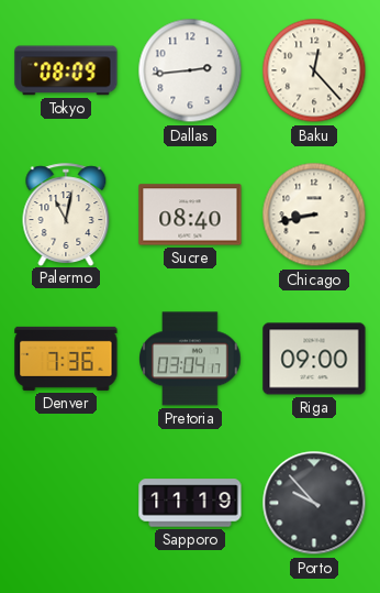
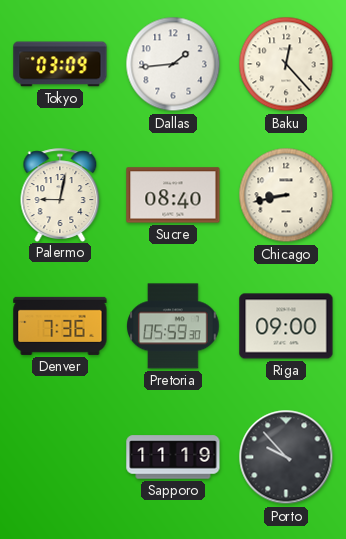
Tokyo: 08:09 -> 03:09
Dallas: 2:44 -> 1:44
Palermo: 11:02 -> 9:02
Pretoria: 03:04 -> 05:59
